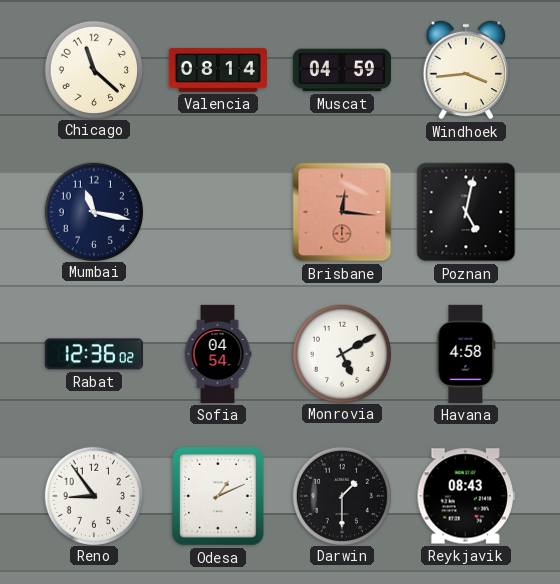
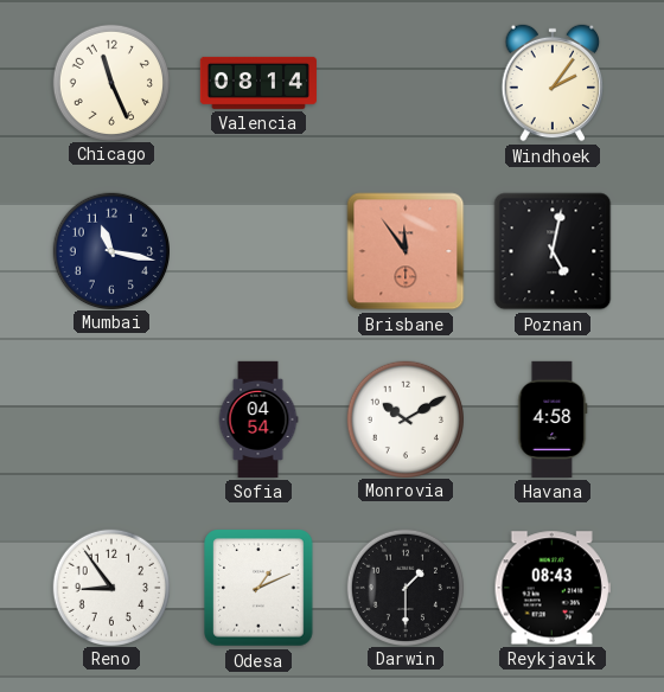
Chicago: 11:22 -> 11:26
Muscat: 04:59 -> none
Windhoek: 3:44 -> 2:06
Brisbane: 12:16 -> 11:54
Rabat: 12:36 -> none
Monrovia: 5:10 -> 10:10
